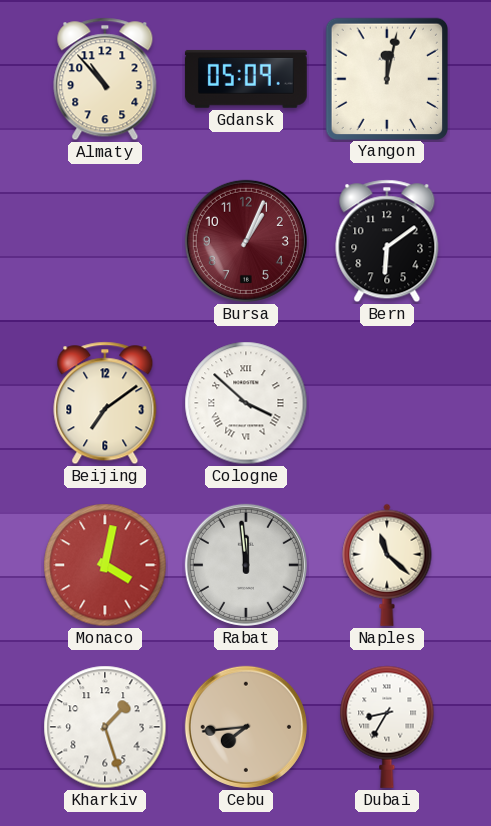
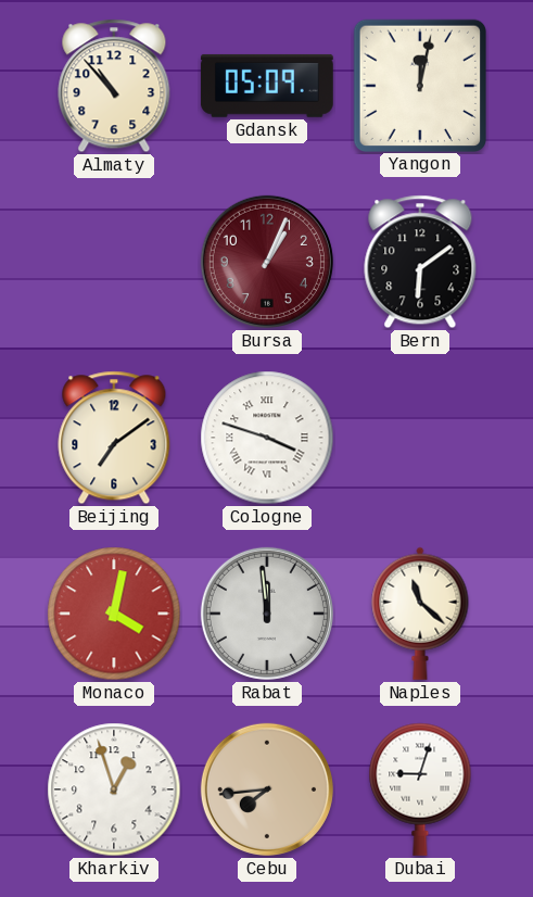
Cologne: 3:52 -> 3:48
Kharkiv: 1:27 -> 12:57
Dubai: 8:35 -> 9:03
